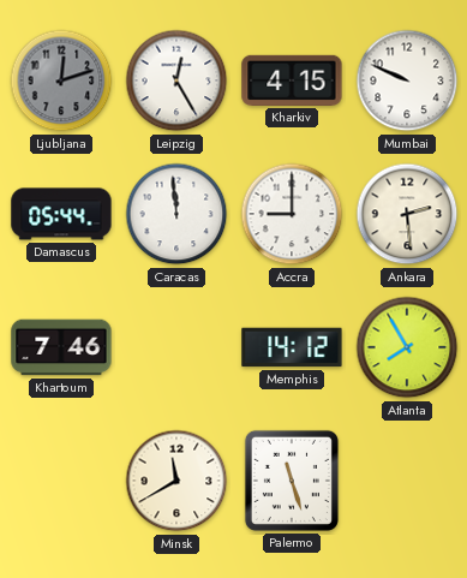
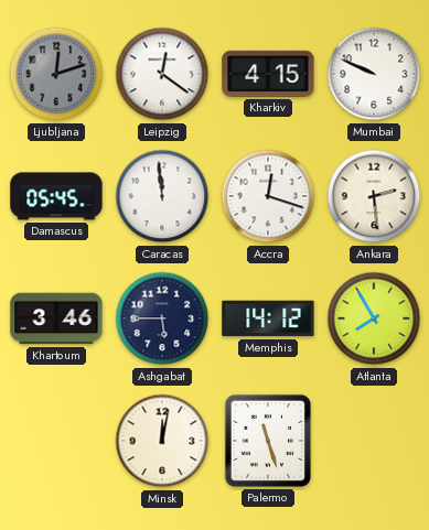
Leipzig: 12:25 -> 12:21
Damascus: 05:44 -> 05:45
Accra: 9:00 -> 12:18
Khartoum: 7:46 -> 3:46
Ashgabat: none -> 5:45
Minsk: 11:40 -> 12:02
